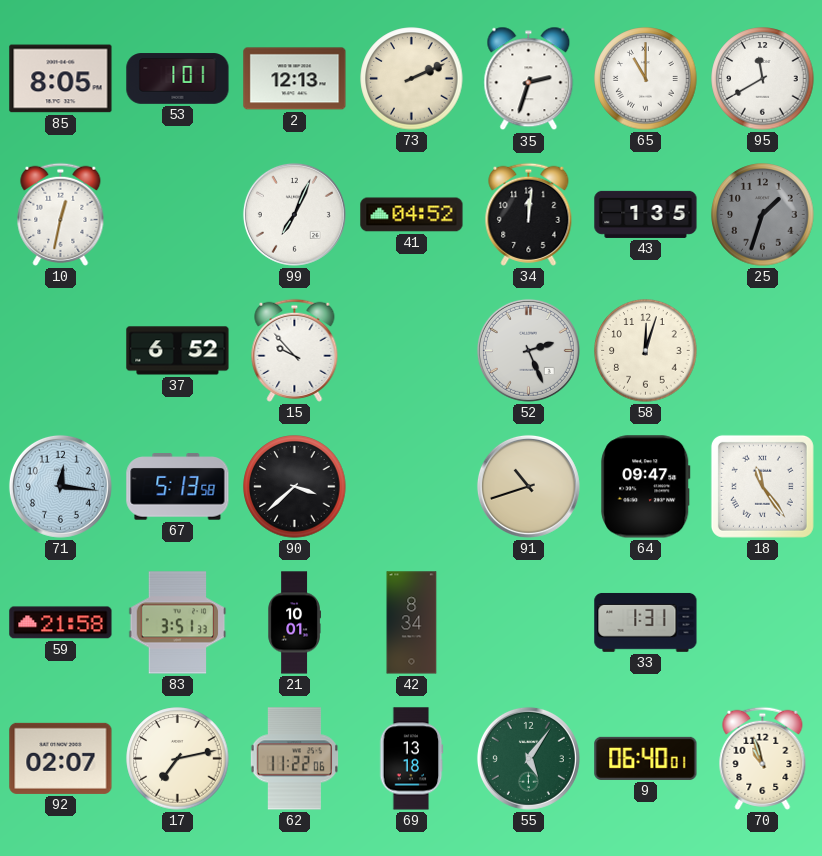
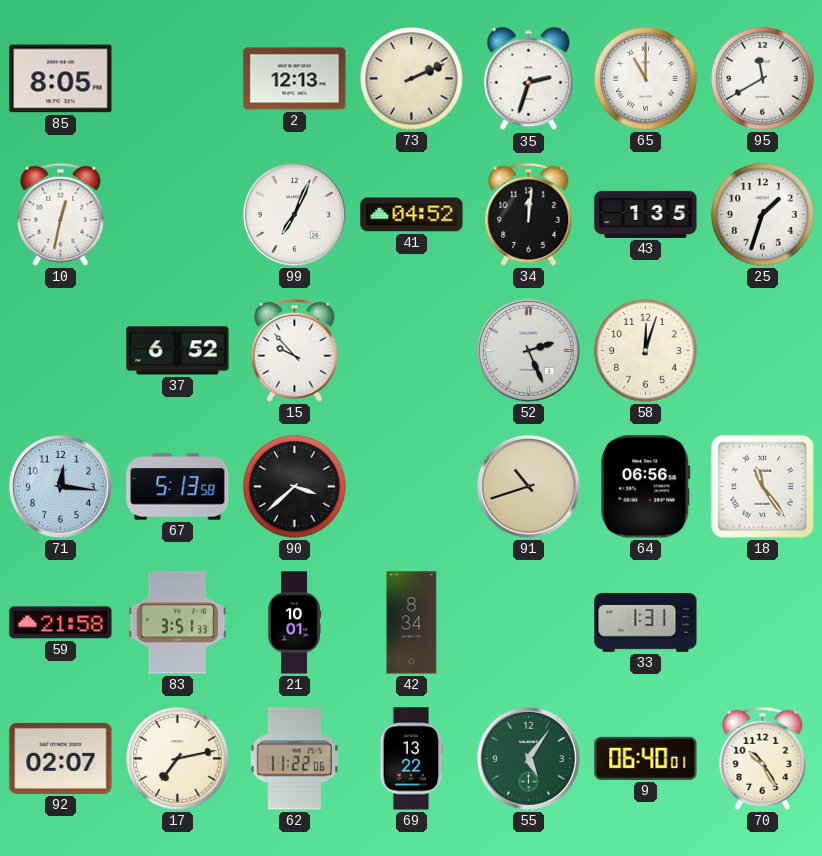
53: 1:01 -> none
25 dial: grey -> white
64: 09:47 -> 06:56
69: 13:18 -> 13:22
70: 10:57 -> 10:25
